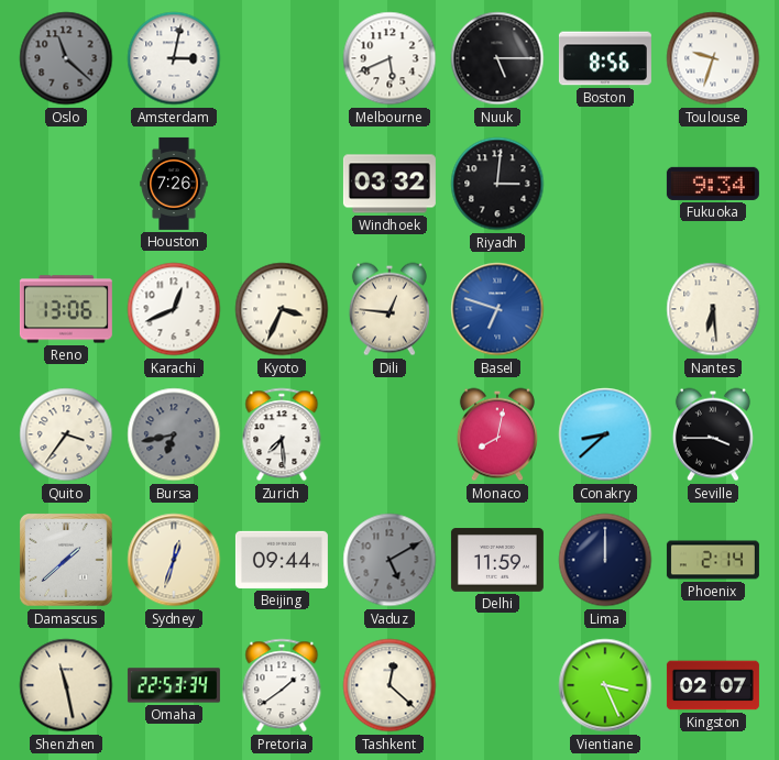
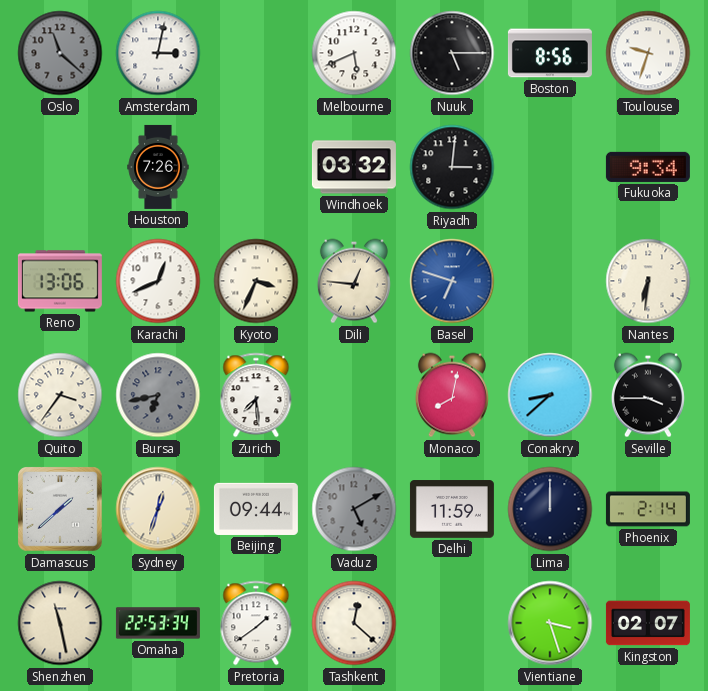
Nantes: 6:29 -> 6:31
Vientiane: 3:26 -> 3:27
